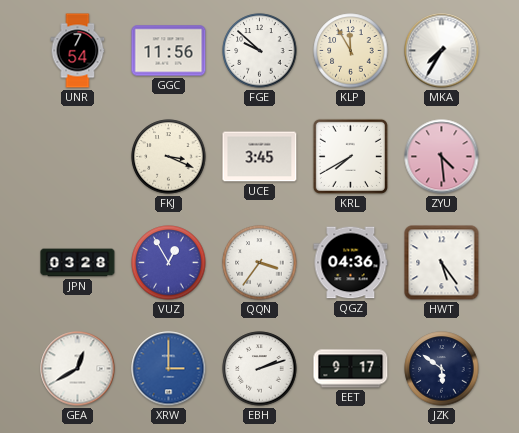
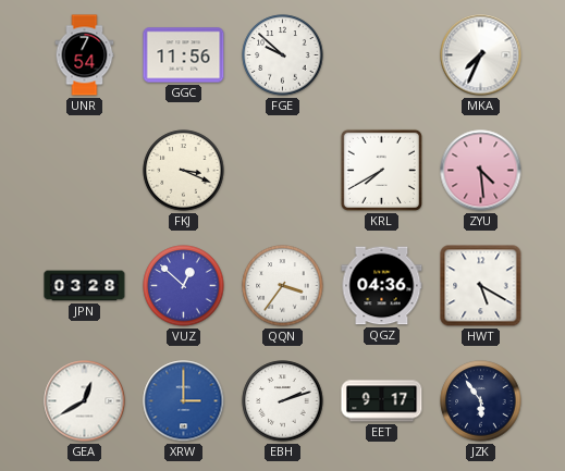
KLP: 11:55 -> none
MKA: 7:35 -> 7:34
UCE: 3:45 -> none
VUZ: 12:55 -> 12:52
HWT: 5:24 -> 5:20
JZK: 5:51 -> 5:54
